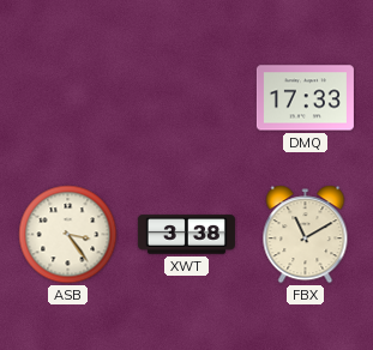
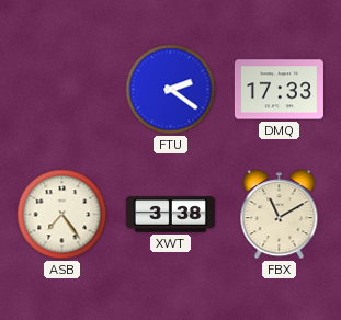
FTU: none -> 2:21
ASB: 3:24 -> 7:24
